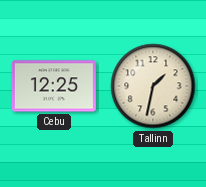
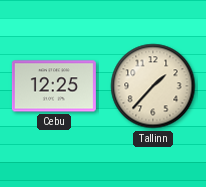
Tallinn: 1:32 -> 1:37
